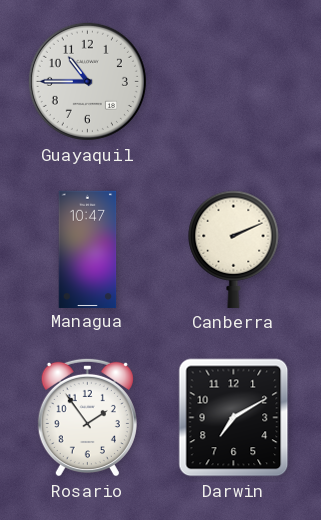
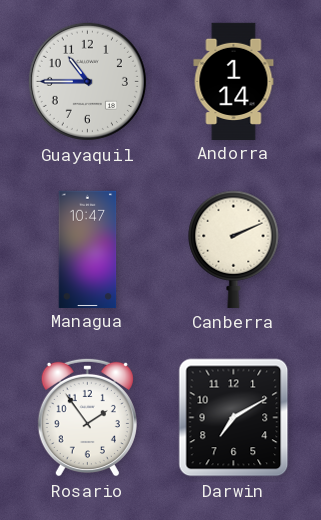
Andorra: none -> 1:14
